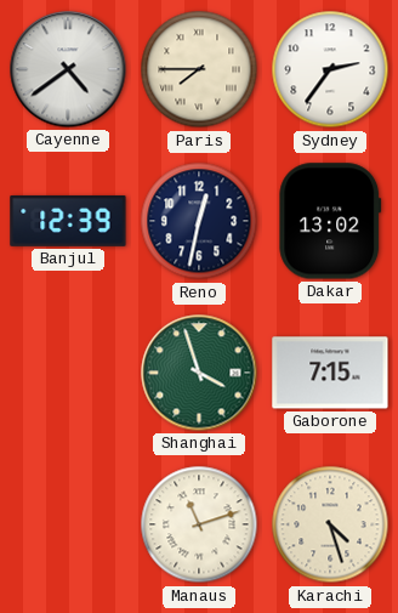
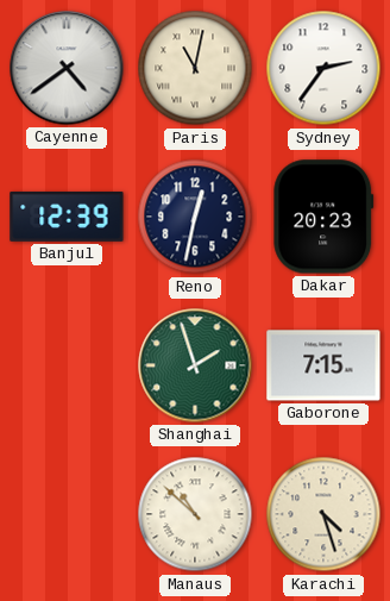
Paris: 7:45 -> 11:02
Dakar: 13:02 -> 20:23
Shanghai: 3:57 -> 1:57
Manaus: 11:12 -> 10:52
